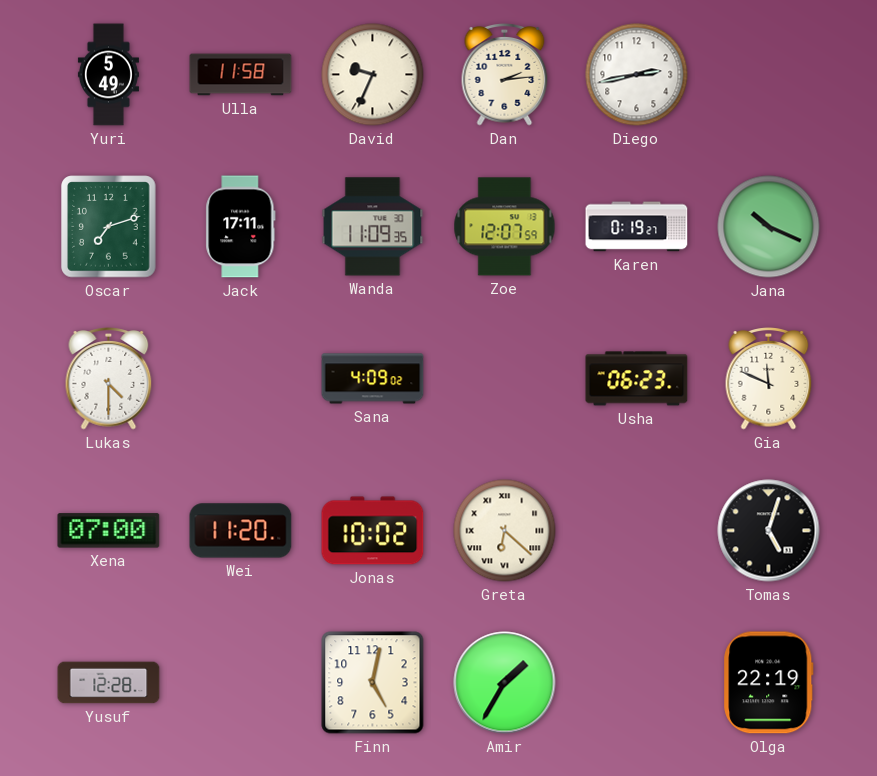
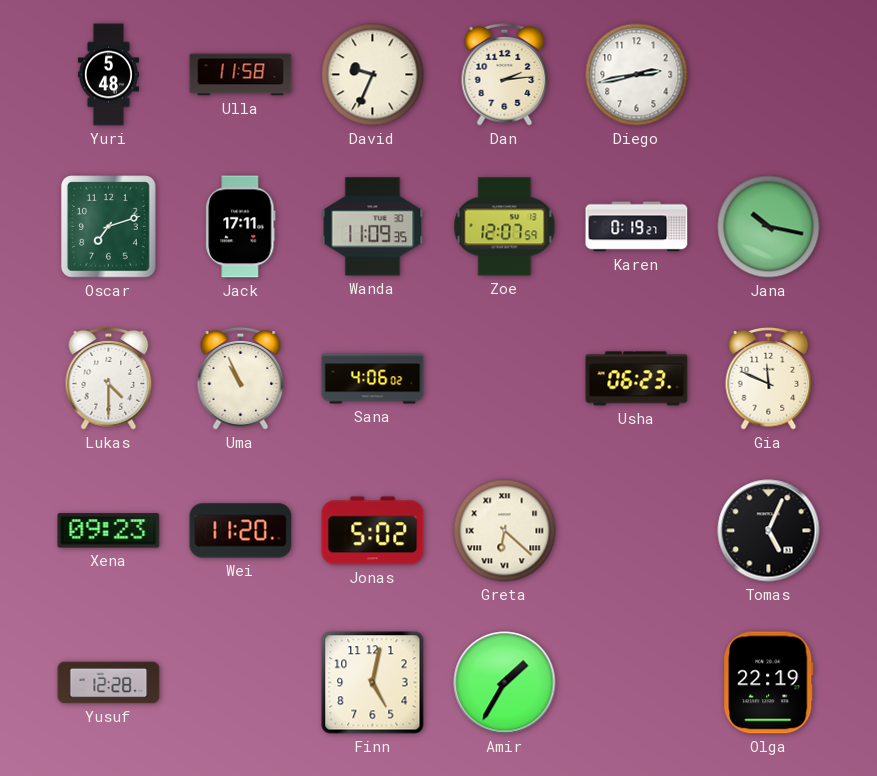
Yuri: 5:49 -> 5:48
Jana: 10:19 -> 10:17
Uma: none -> 10:56
Sana: 4:09 -> 4:06
Xena: 07:00 -> 09:23
Jonas: 10:02 -> 5:02
Tomas: 5:03 -> 5:04
